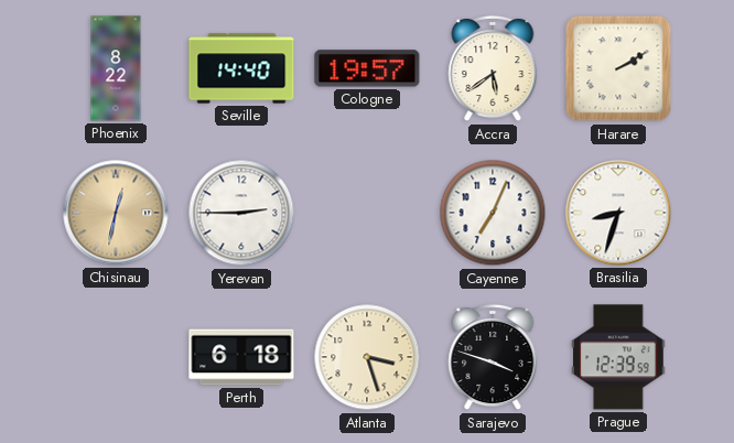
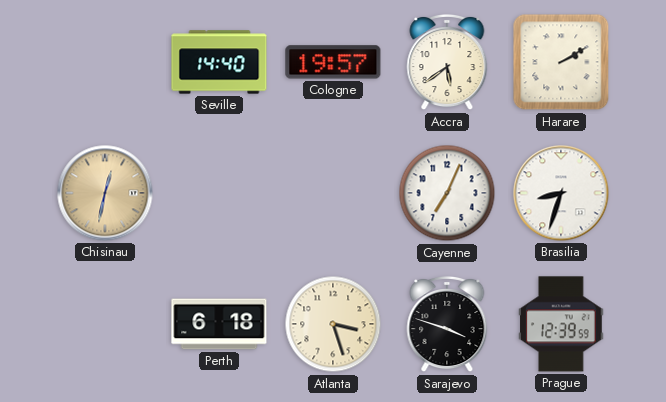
Phoenix: 8:22 -> none
Yerevan: 2:45 -> none
